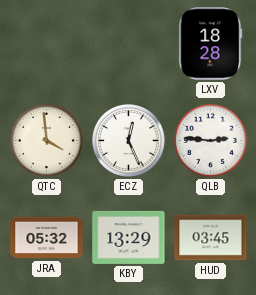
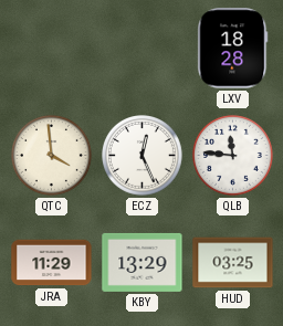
QLB: 2:46 -> 11:46
JRA: 05:32 -> 11:29
HUD: 03:45 -> 03:25
